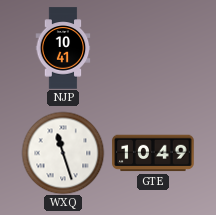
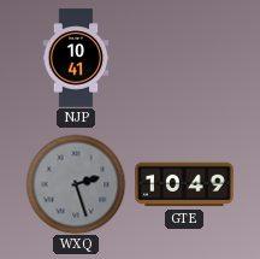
WXQ: 11:27 -> 2:27
WXQ dial: white -> grey
